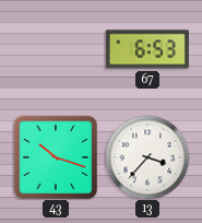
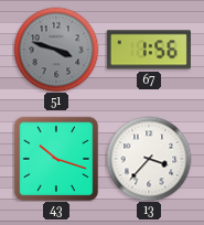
51: none -> 3:48
67: 6:53 -> 1:56
